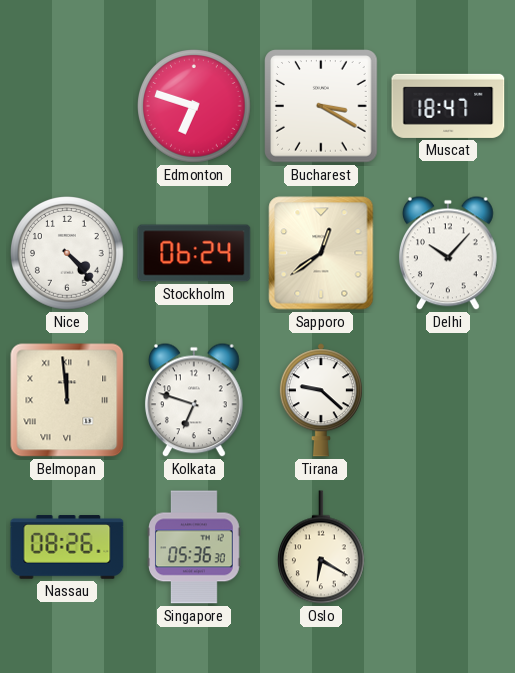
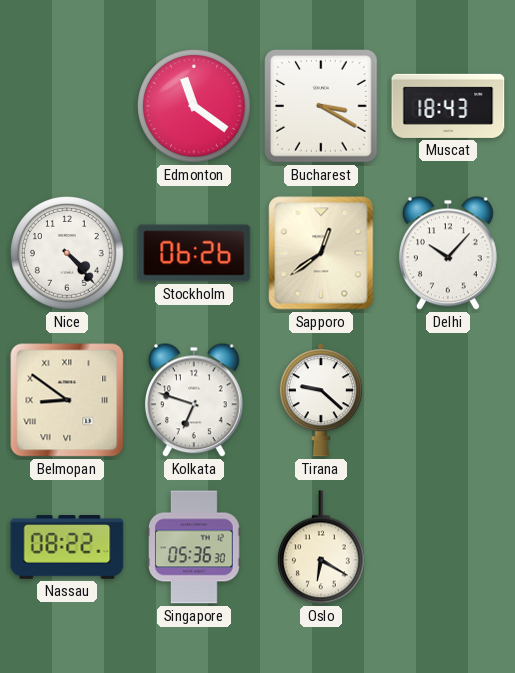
Edmonton: 6:48 -> 11:21
Muscat: 18:47 -> 18:43
Stockholm: 06:24 -> 06:26
Belmopan: 11:59 -> 8:51
Nassau: 08:26 -> 08:22
